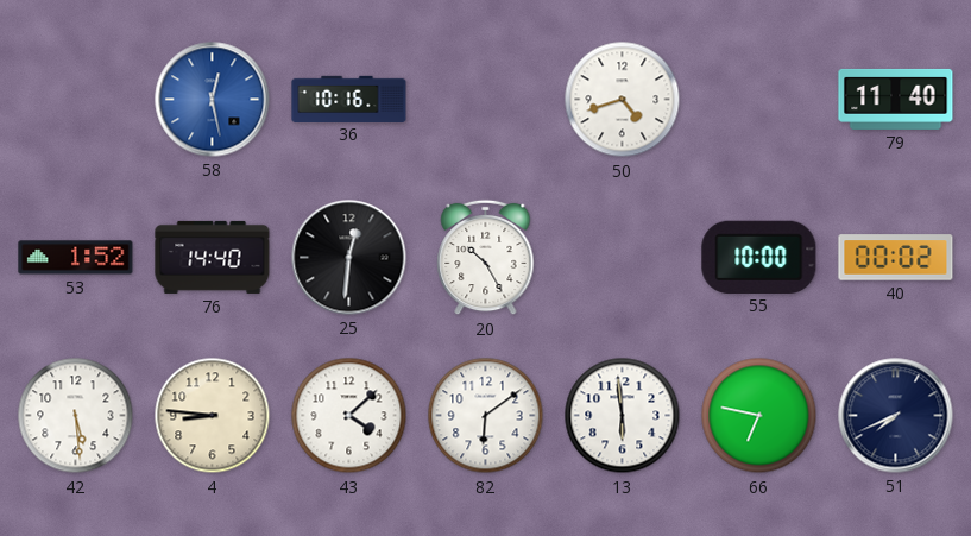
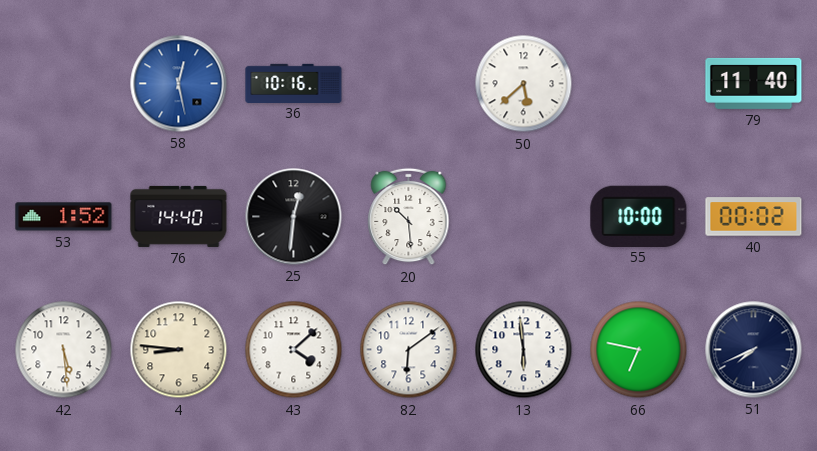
50: 4:42 -> 5:38
20: 10:25 -> 10:29
